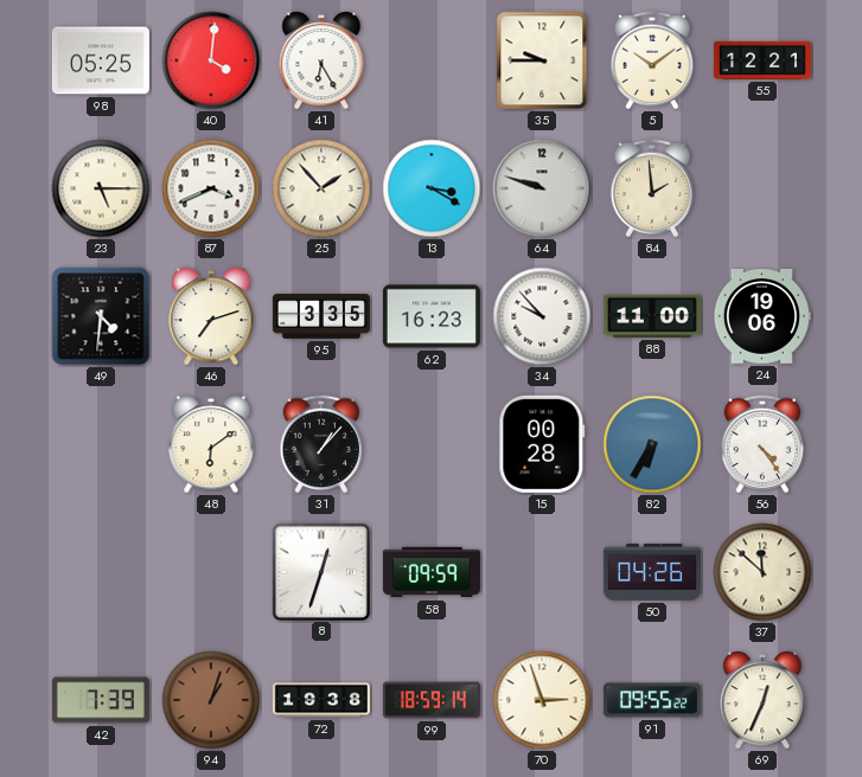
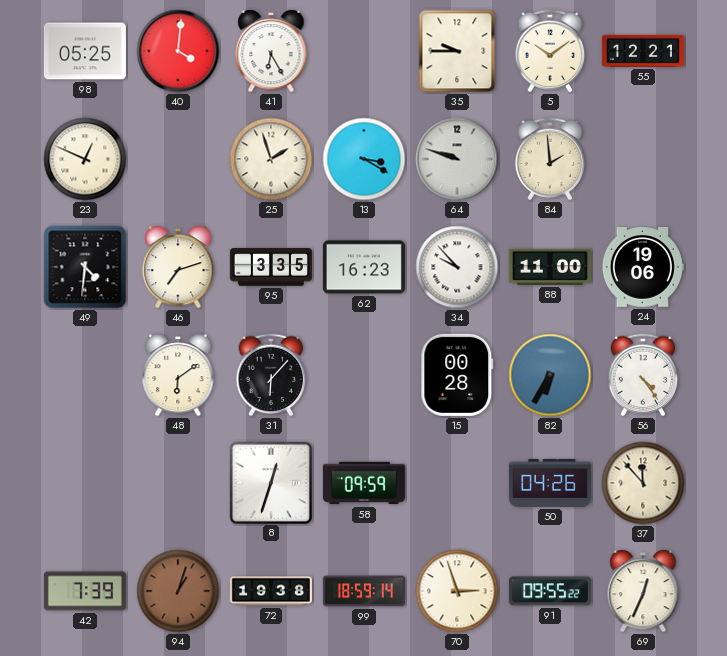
23: 5:15 -> 12:49
87: 3:41 -> none
25: 1:53 -> 1:57
31: 1:07 -> 6:07
37: 11:52 -> 11:53
